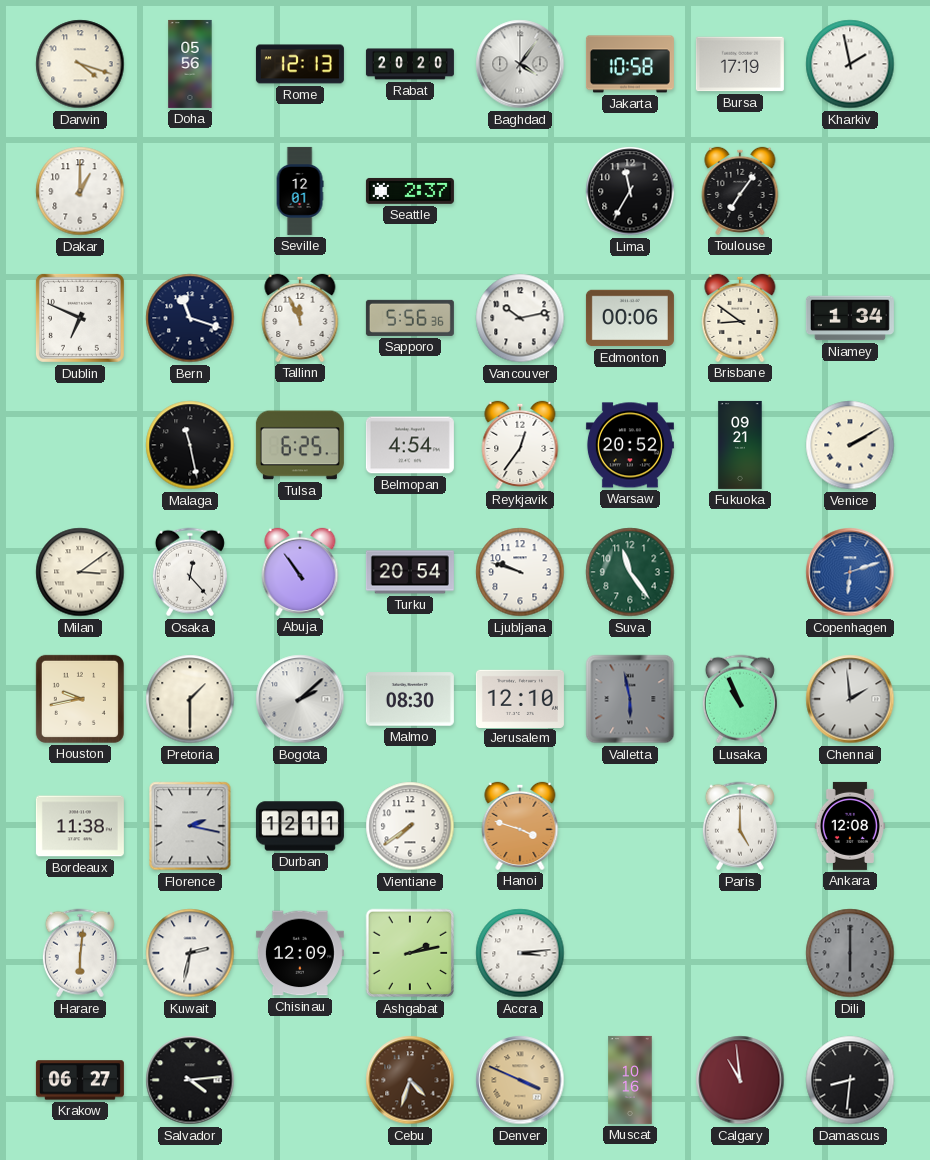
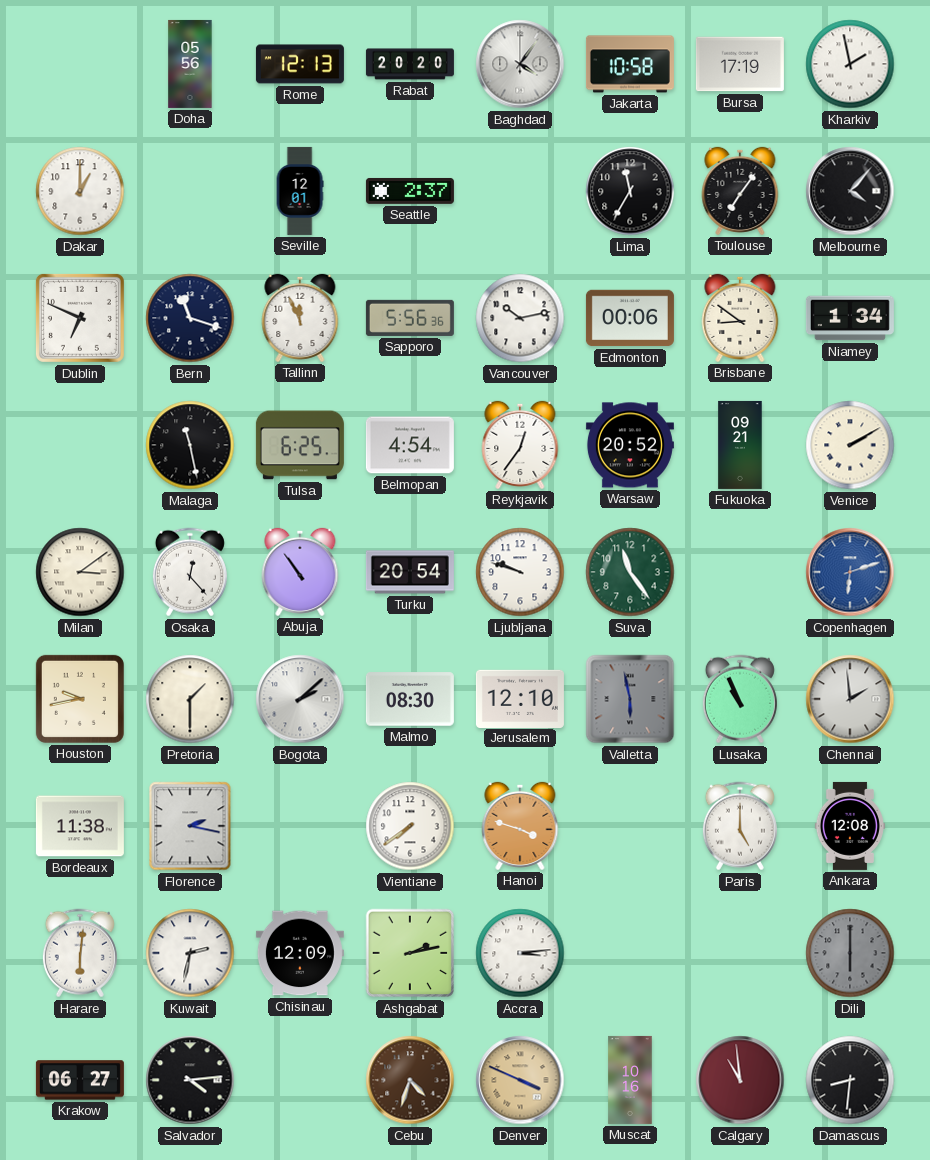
Darwin: 4:18 -> none
Melbourne: none -> 4:07
Durban: 12:11 -> none
